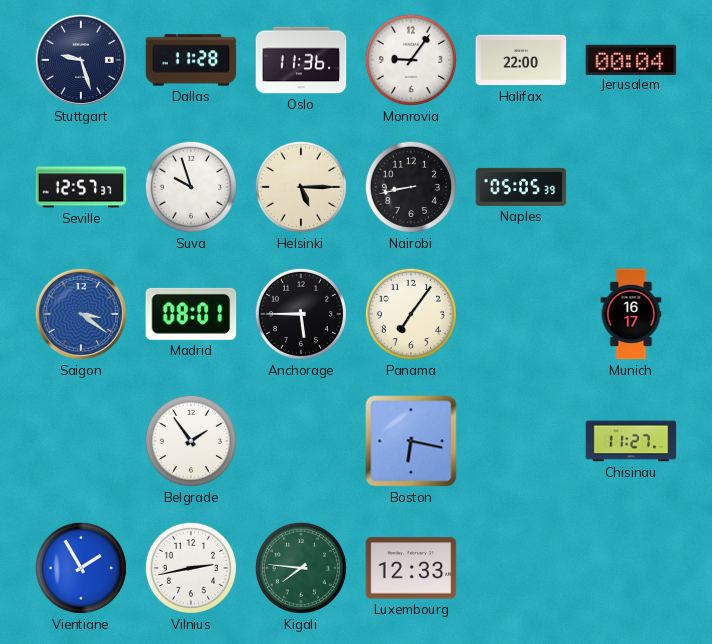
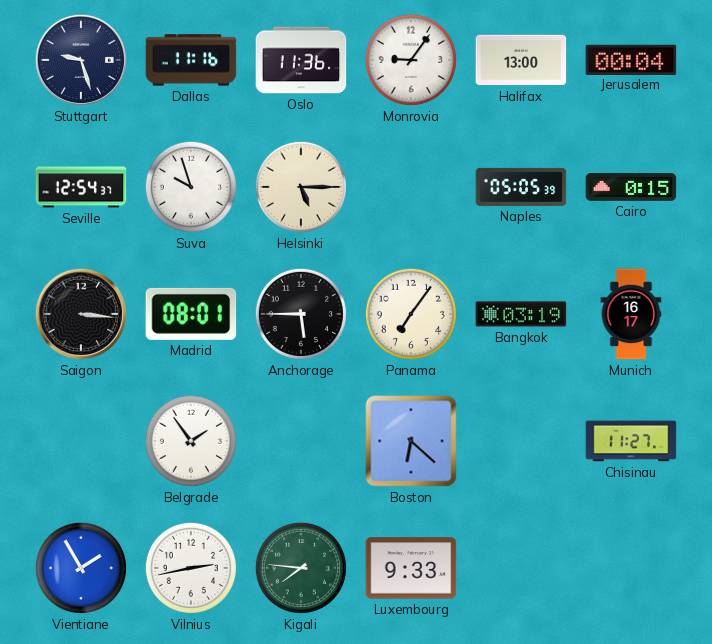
Dallas: 11:28 -> 11:16
Halifax: 22:00 -> 13:00
Seville: 12:57 -> 12:54
Nairobi: 8:43 -> none
Cairo: none -> 0:15
Saigon: 3:21 -> 3:16
Saigon dial: blue -> black
Bangkok: none -> 03:19
Boston: 6:17 -> 6:22
Luxembourg: 12:33 -> 9:33
